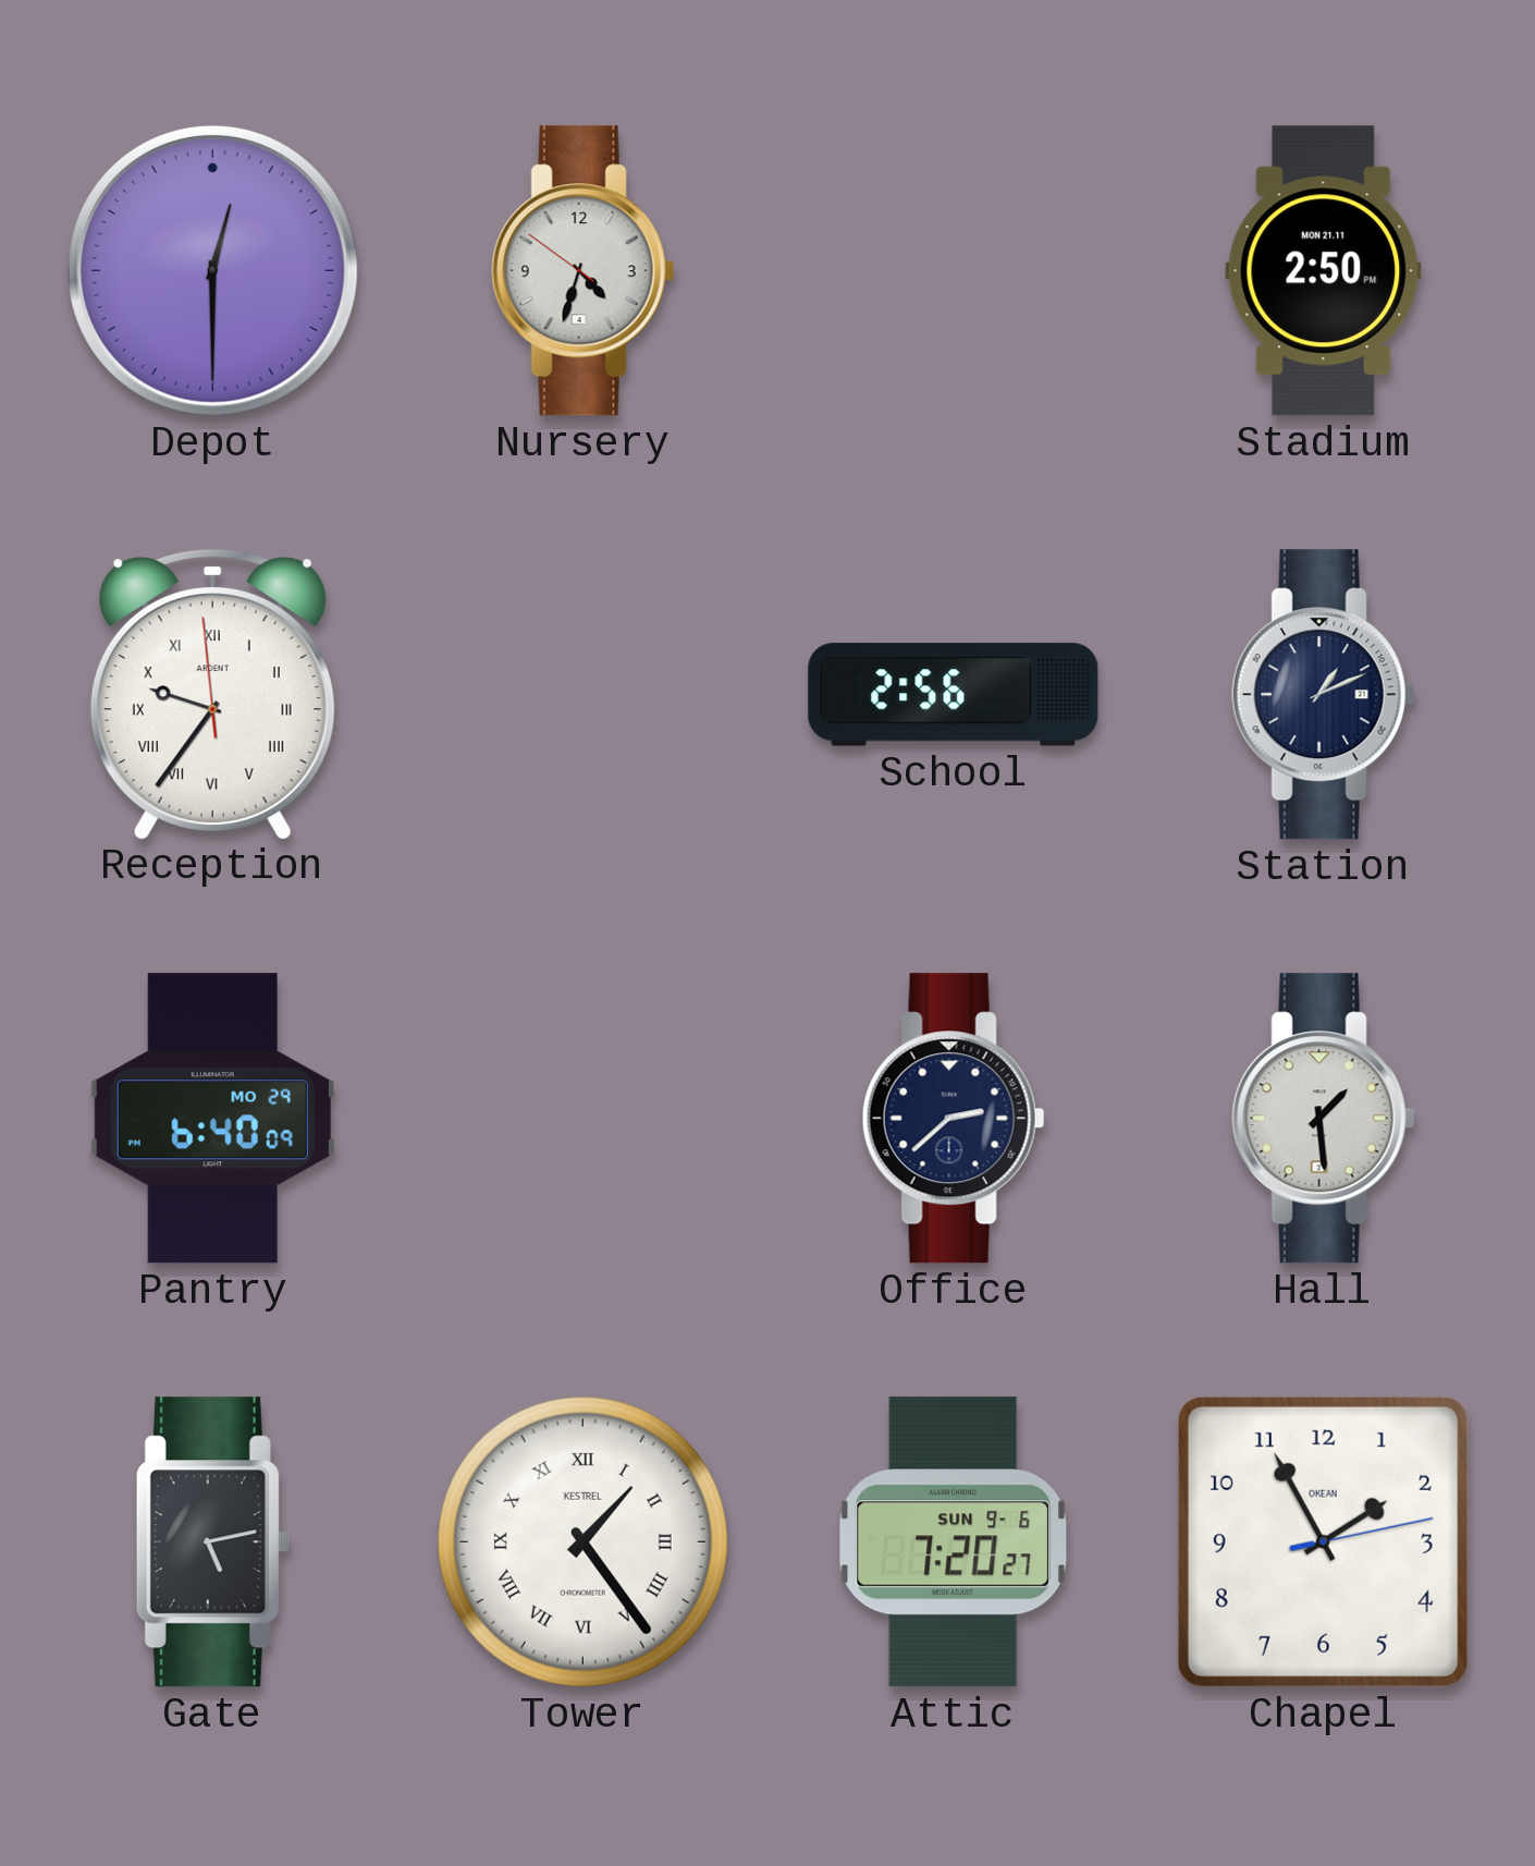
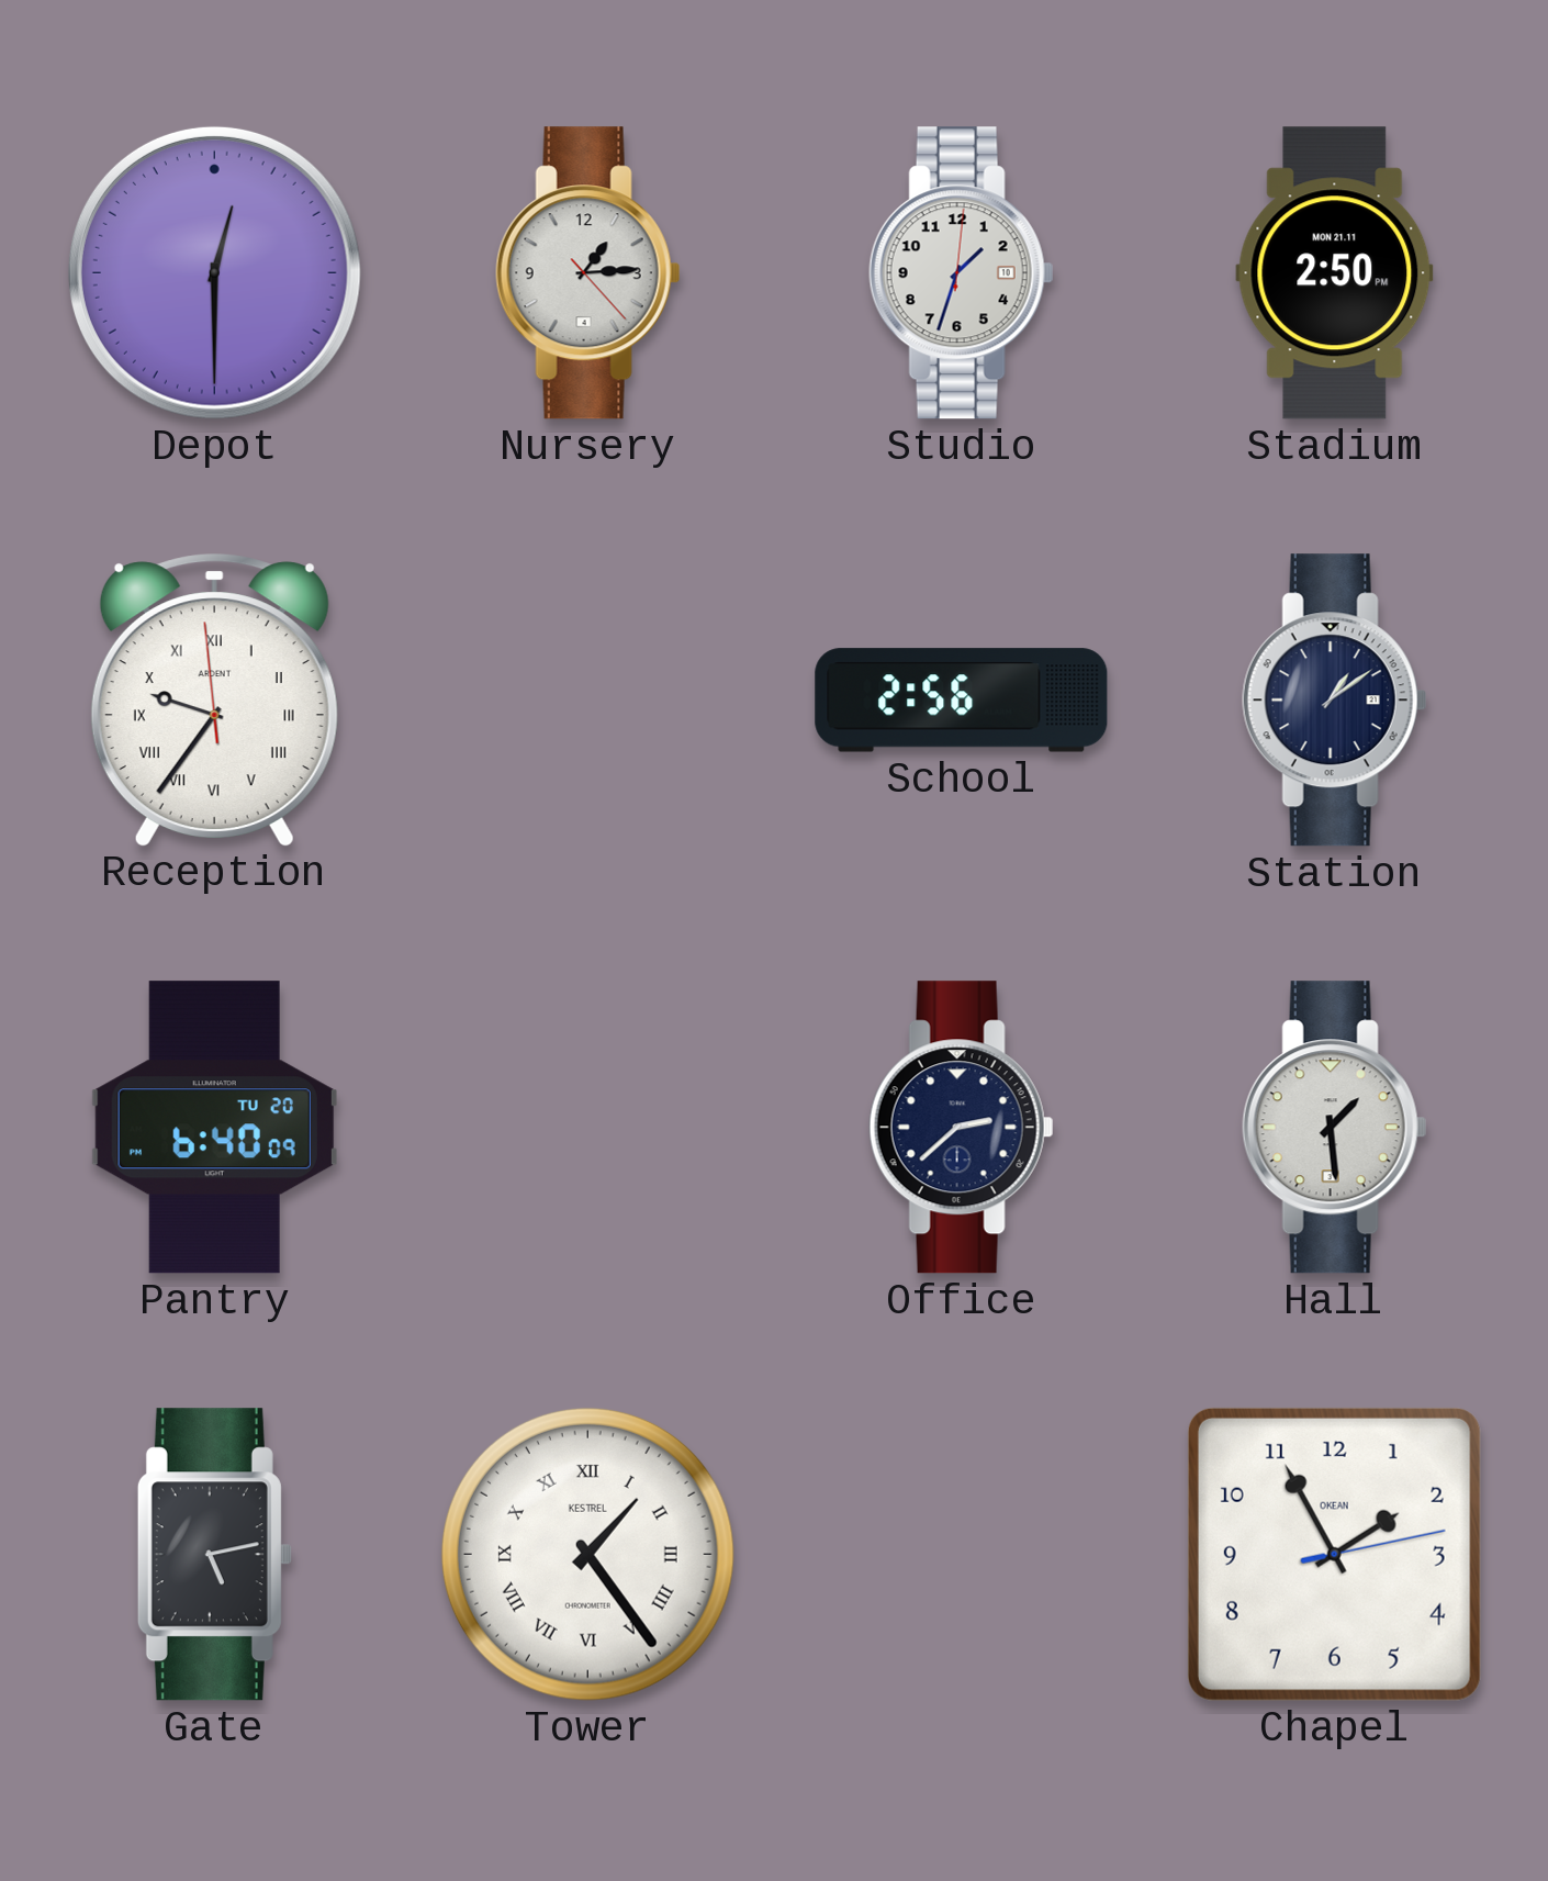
Nursery: 4:32 -> 1:14
Studio: none -> 1:33
Station: 1:11 -> 1:09
Pantry date: MO 29 -> TU 20
Attic: 7:20 -> none
